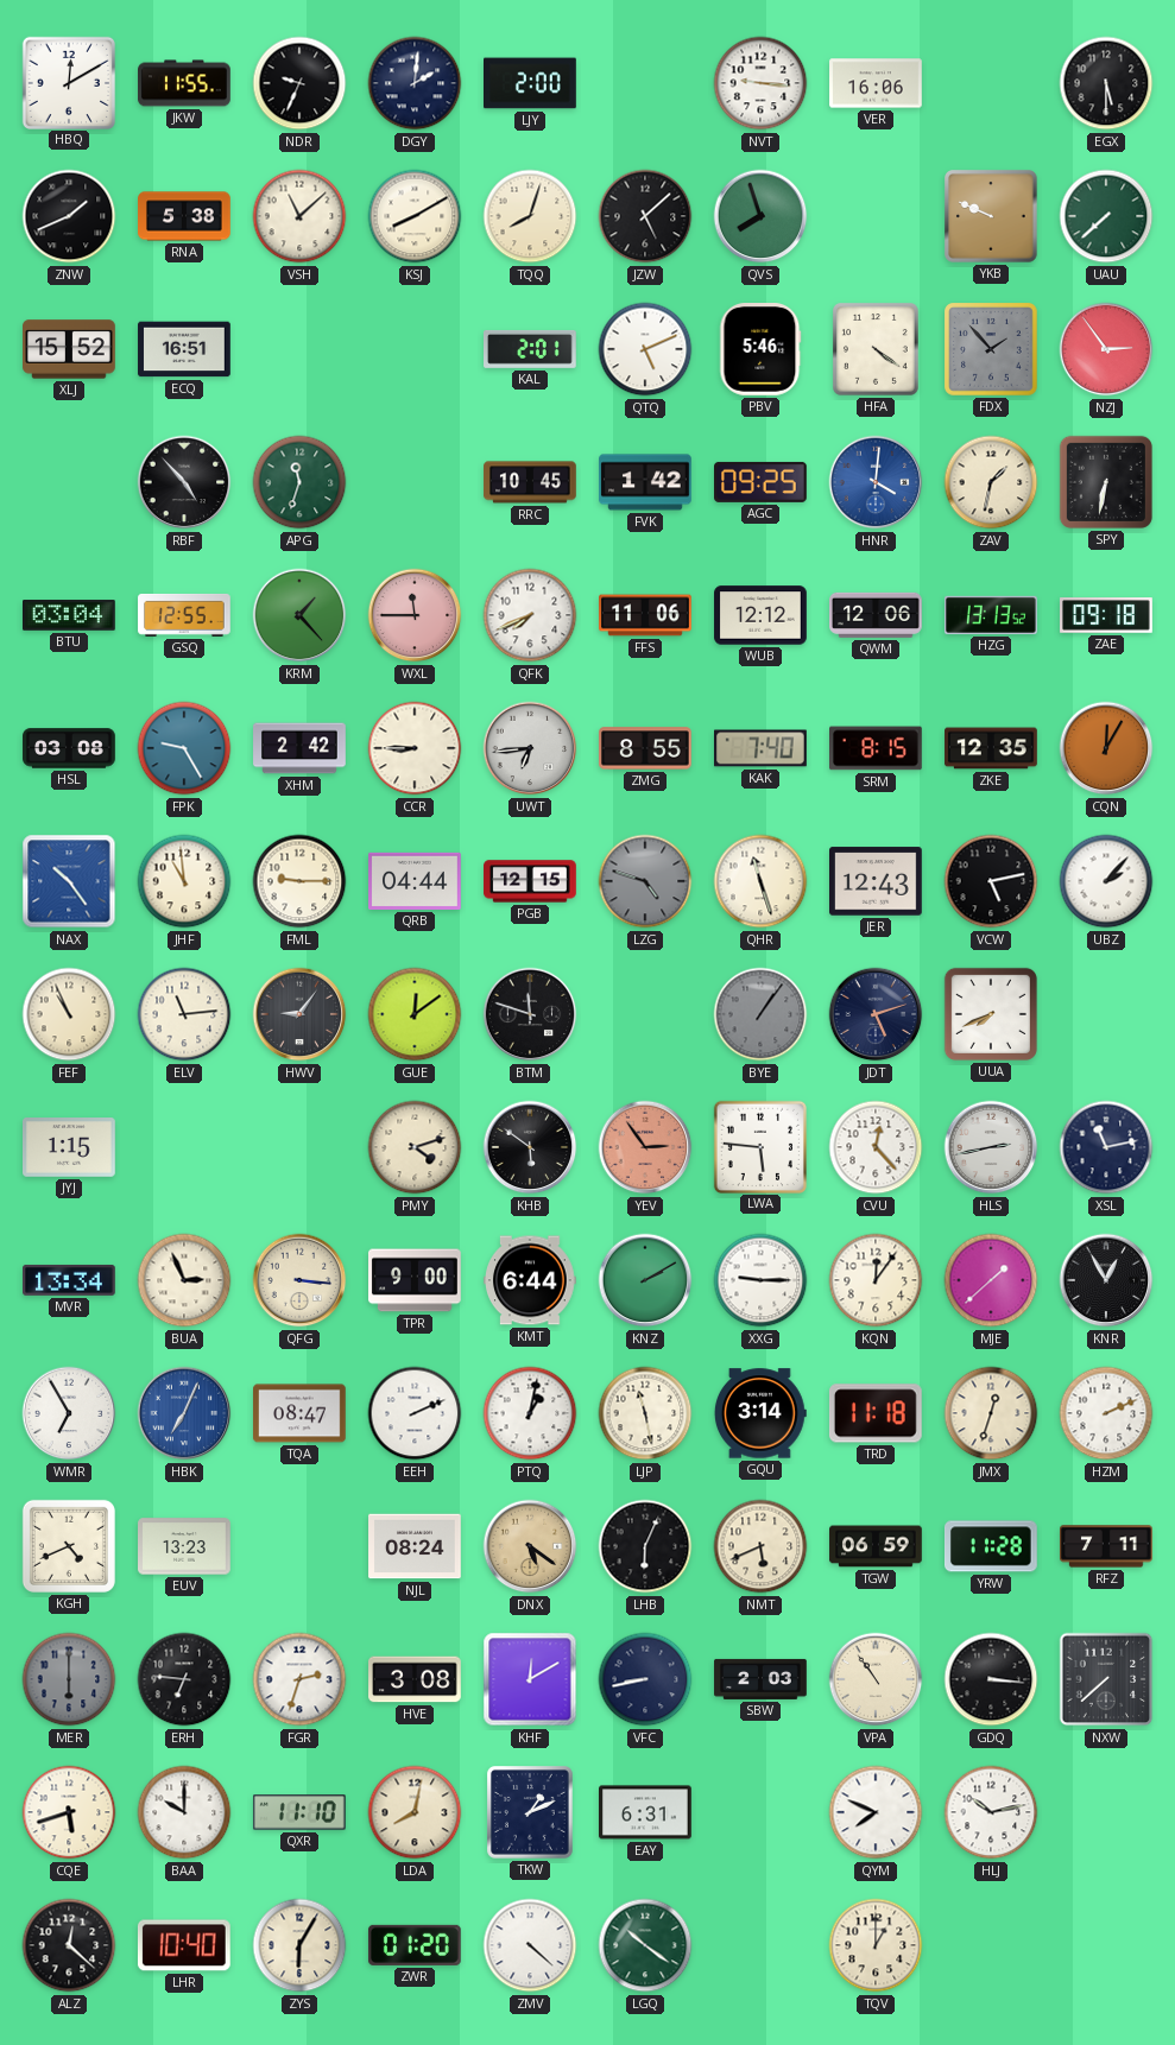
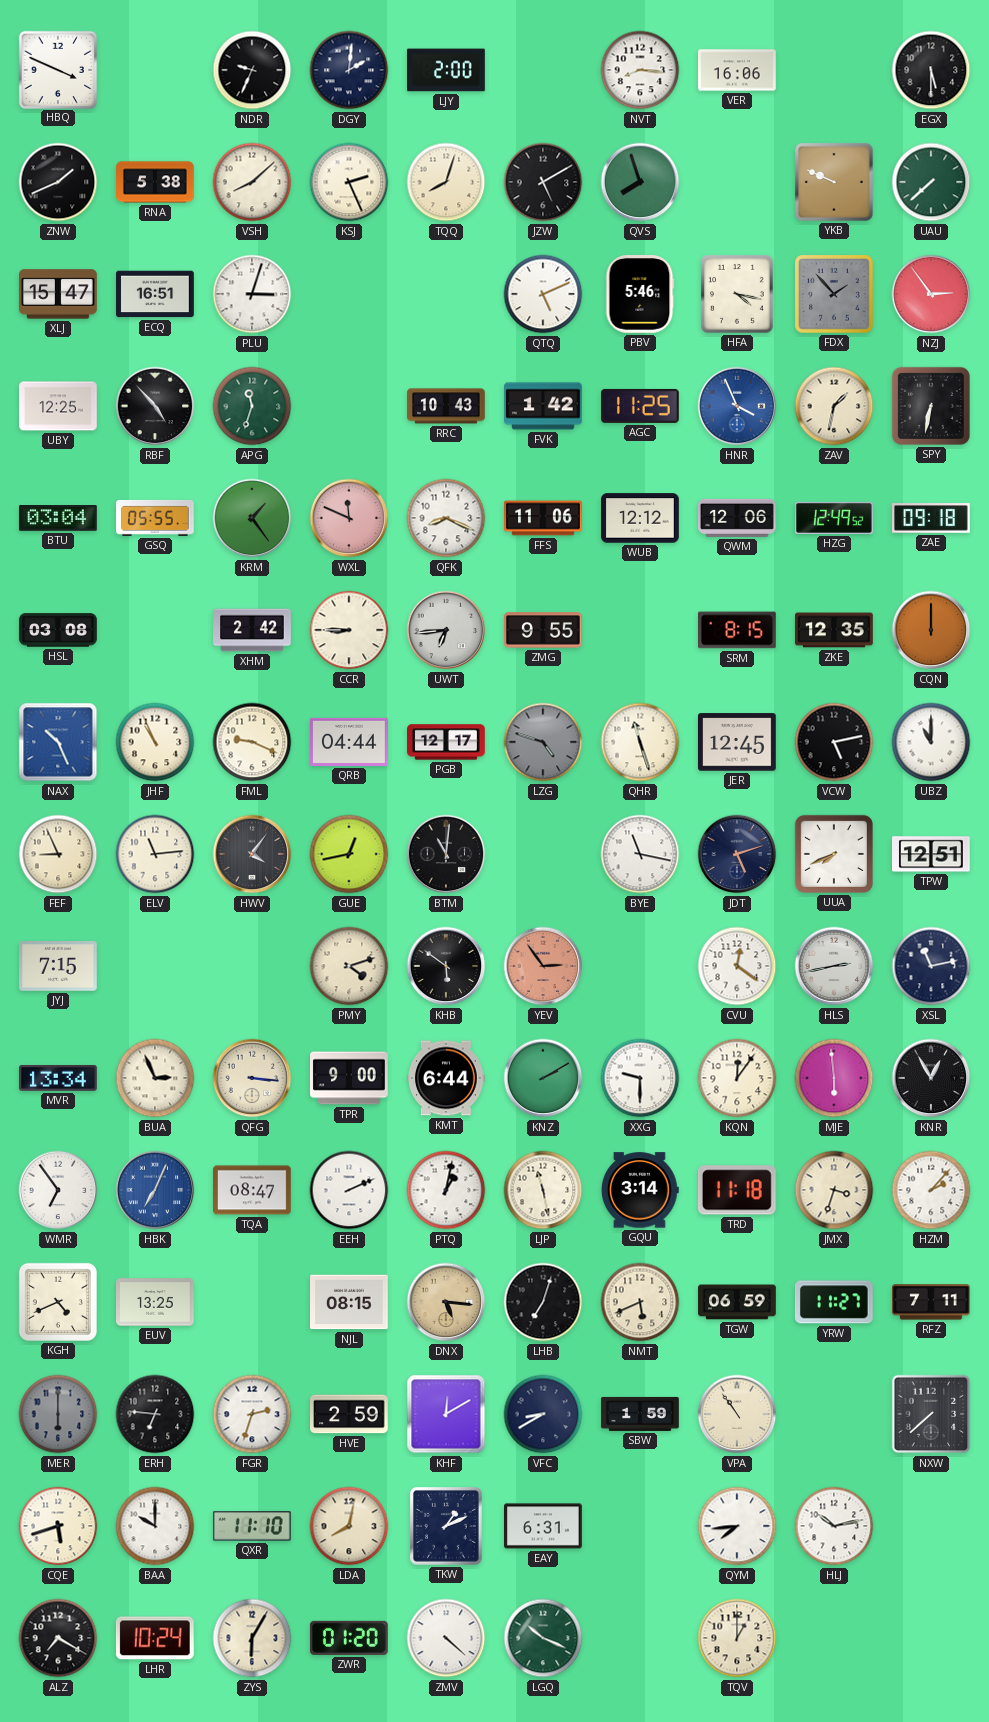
HBQ: 12:10 -> 3:49
JKW: 11:55 -> none
NVT: 9:16 -> 8:16
VSH: 11:08 -> 8:08
KSJ: 8:10 -> 2:26
JZW: 5:08 -> 5:10
XLJ: 15:52 -> 15:47
PLU: none -> 3:03
KAL: 2:01 -> none
HFA: 4:21 -> 4:17
UBY: none -> 12:25
RRC: 10:45 -> 10:43
AGC: 09:25 -> 11:25
HNR: 4:01 -> 3:56
GSQ: 12:55 -> 05:55
KRM: 1:23 -> 1:24
WXL: 11:45 -> 11:49
QFK: 7:41 -> 8:19
HZG: 13:13 -> 12:49
FPK: 9:25 -> none
ZMG: 8:55 -> 9:55
KAK: 7:40 -> none
CQN: 12:05 -> 12:00
NAX: 10:24 -> 10:26
JHF: 10:59 -> 10:56
FML: 9:15 -> 9:19
PGB: 12:15 -> 12:17
JER: 12:43 -> 12:45
UBZ: 2:07 -> 11:00
FEF: 10:56 -> 8:56
HWV: 9:06 -> 4:06
GUE: 12:09 -> 12:43
BTM: 11:48 -> 11:01
BYE: 1:06 -> 11:17
BYE dial: grey -> white
TPW: none -> 12:51
JYJ: 1:15 -> 7:15
LWA: 5:46 -> none
CVU: 12:23 -> 12:21
XXG: 9:15 -> 9:30
MJE: 1:38 -> 5:59
WMR: 6:55 -> 6:54
JMX: 12:33 -> 3:33
HZM: 2:11 -> 2:07
EUV: 13:23 -> 13:25
NJL: 08:24 -> 08:15
DNX: 5:21 -> 5:16
LHB: 6:04 -> 7:03
YRW: 11:28 -> 11:27
HVE: 3:08 -> 2:59
VFC: 8:43 -> 8:40
SBW: 2:03 -> 1:59
GDQ: 3:16 -> none
QYM: 7:49 -> 7:44
ALZ: 12:22 -> 7:20
LHR: 10:40 -> 10:24
LGQ: 10:21 -> 10:19
